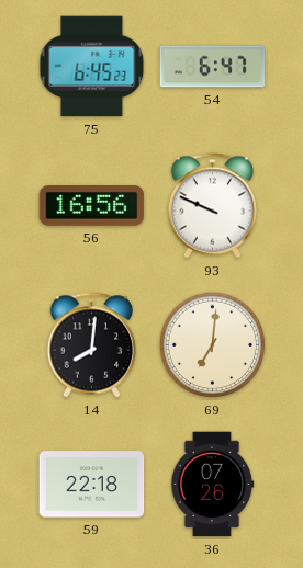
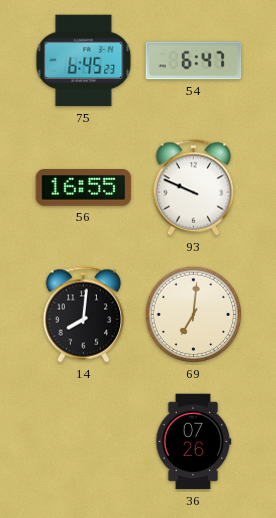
56: 16:56 -> 16:55
59: 22:18 -> none
